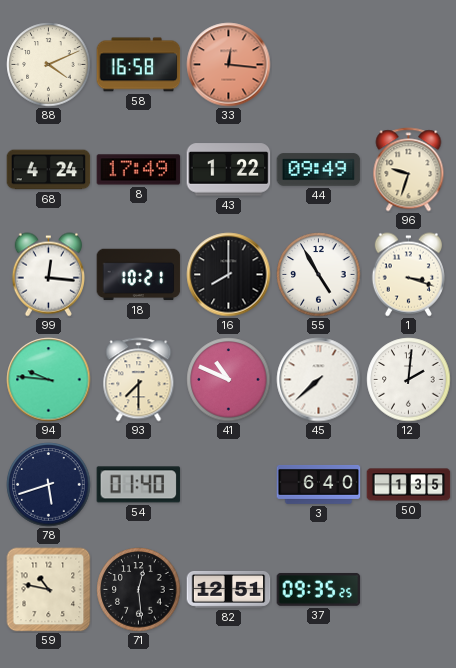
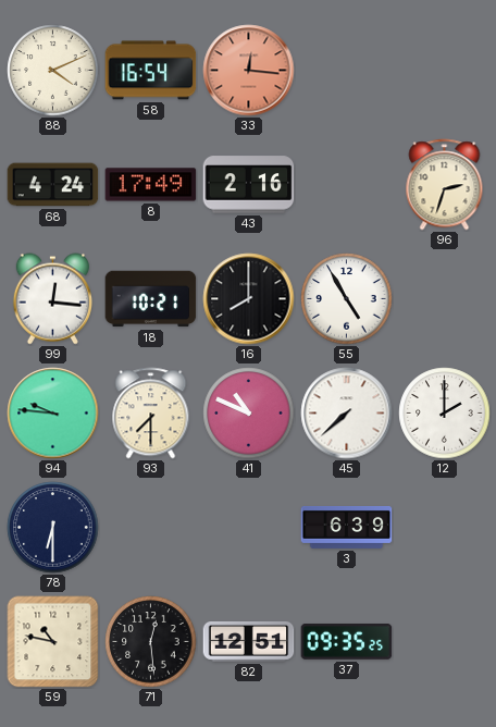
58: 16:58 -> 16:54
43: 1:22 -> 2:16
44: 09:49 -> none
96: 9:33 -> 2:33
1: 3:18 -> none
12: 2:01 -> 2:00
78: 5:42 -> 6:30
54: 01:40 -> none
3: 6:40 -> 6:39
50: 1:35 -> none
